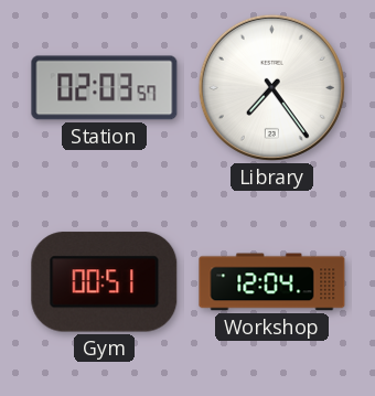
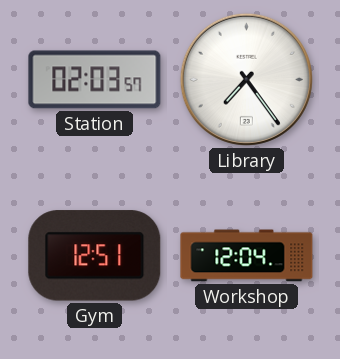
Gym: 00:51 -> 12:51
